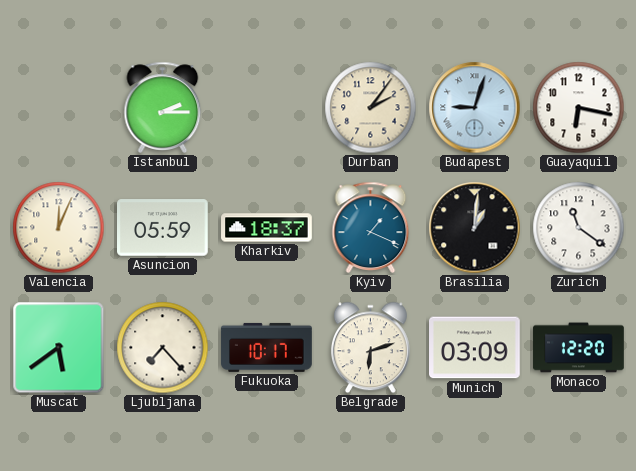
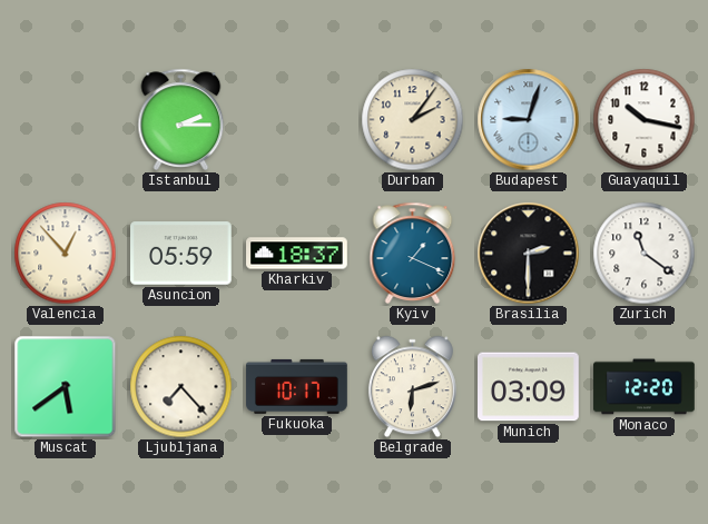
Guayaquil: 6:17 -> 10:17
Valencia: 12:04 -> 12:53
Brasilia: 1:01 -> 2:30
